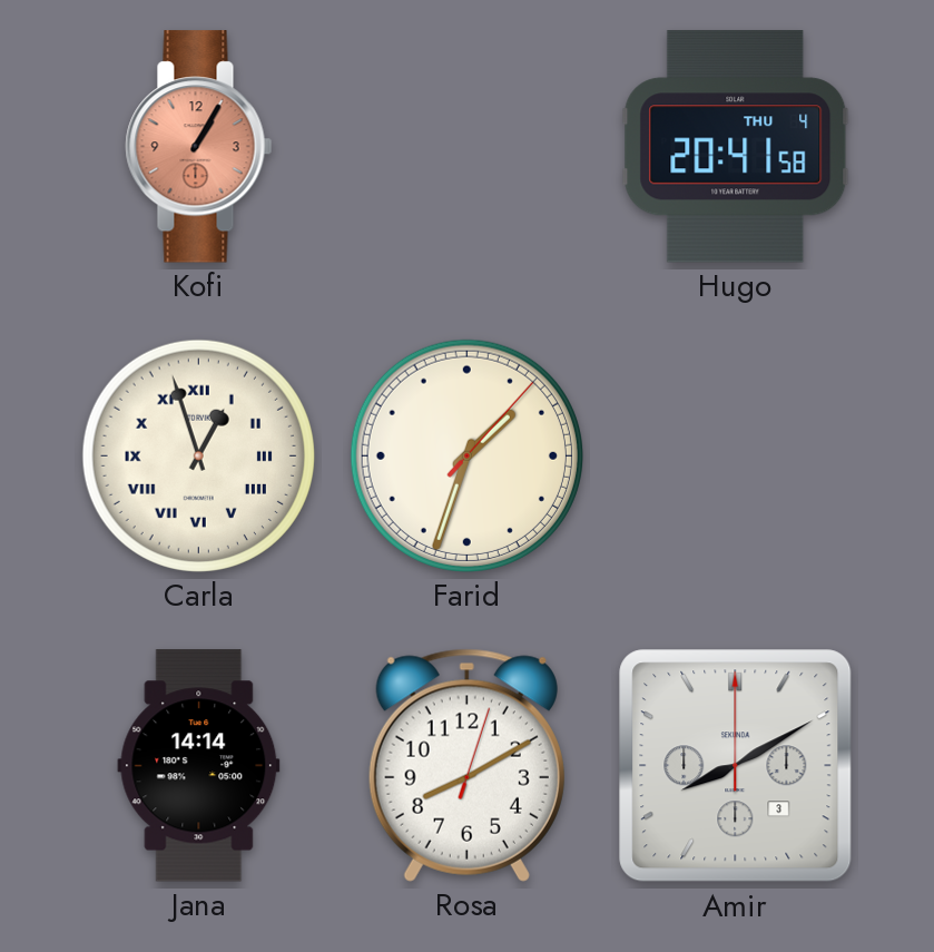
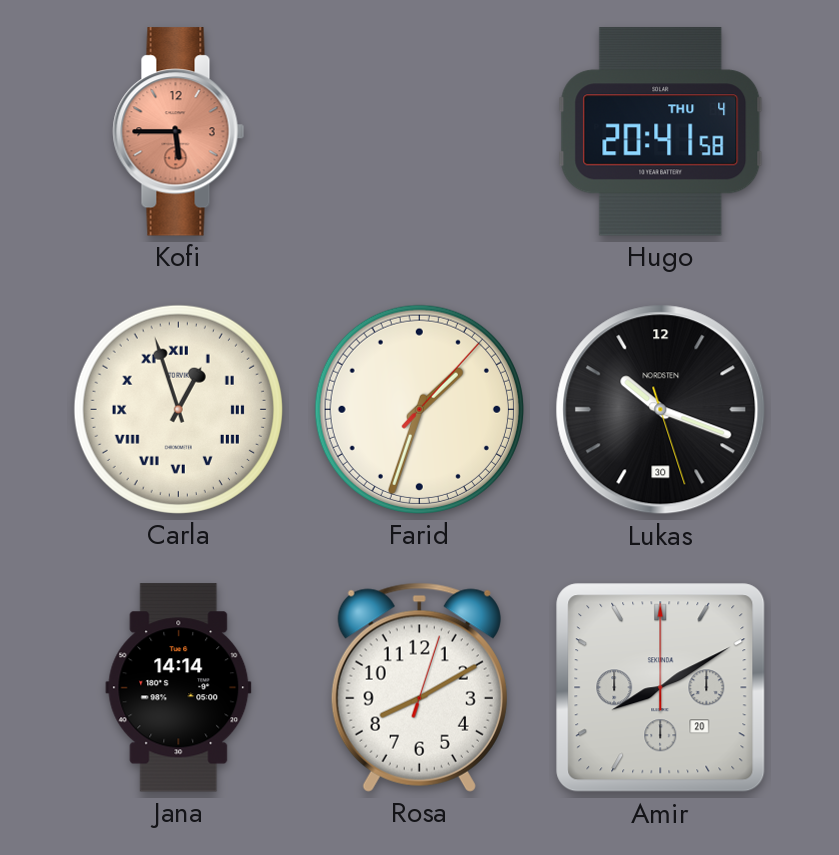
Kofi: 1:05 -> 5:45
Lukas: none -> 10:18
Amir date: 3 -> 20
